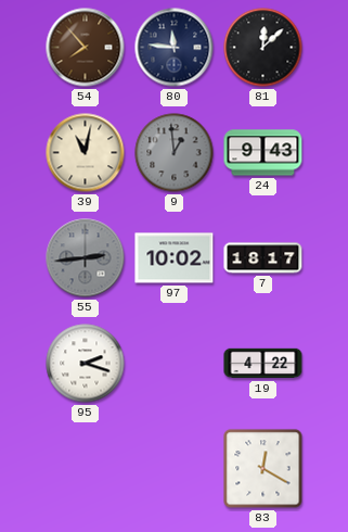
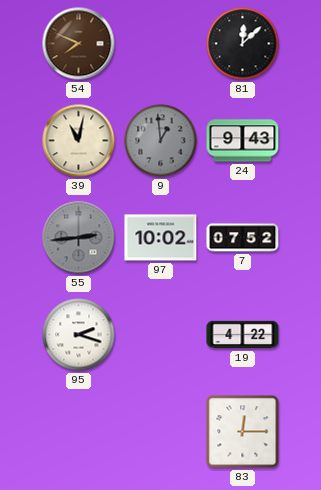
54: 7:53 -> 7:49
80: 11:46 -> none
7: 18:17 -> 07:52
83: 12:20 -> 12:15
